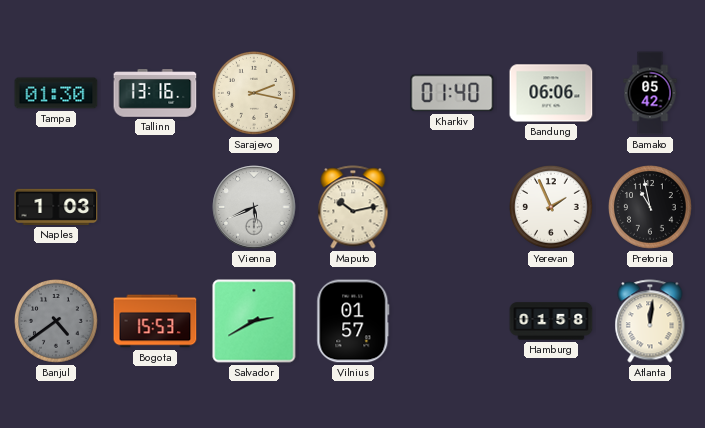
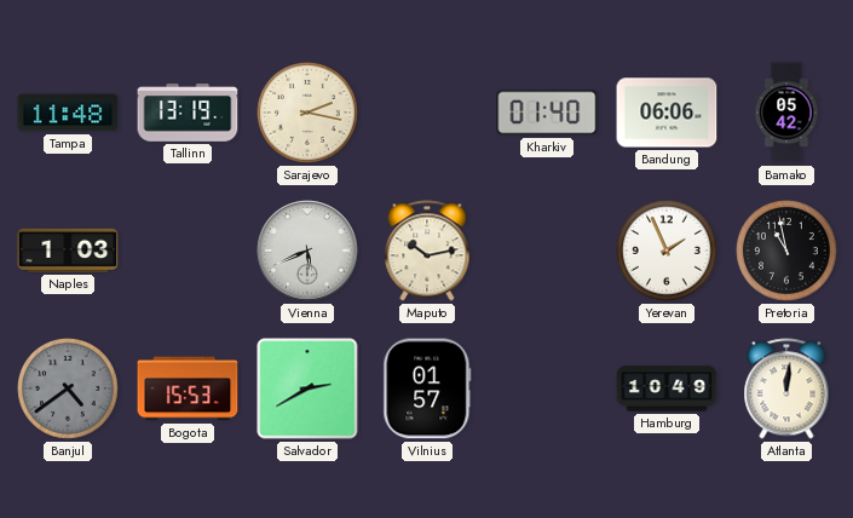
Tampa: 01:30 -> 11:48
Tallinn: 13:16 -> 13:19
Hamburg: 01:58 -> 10:49
